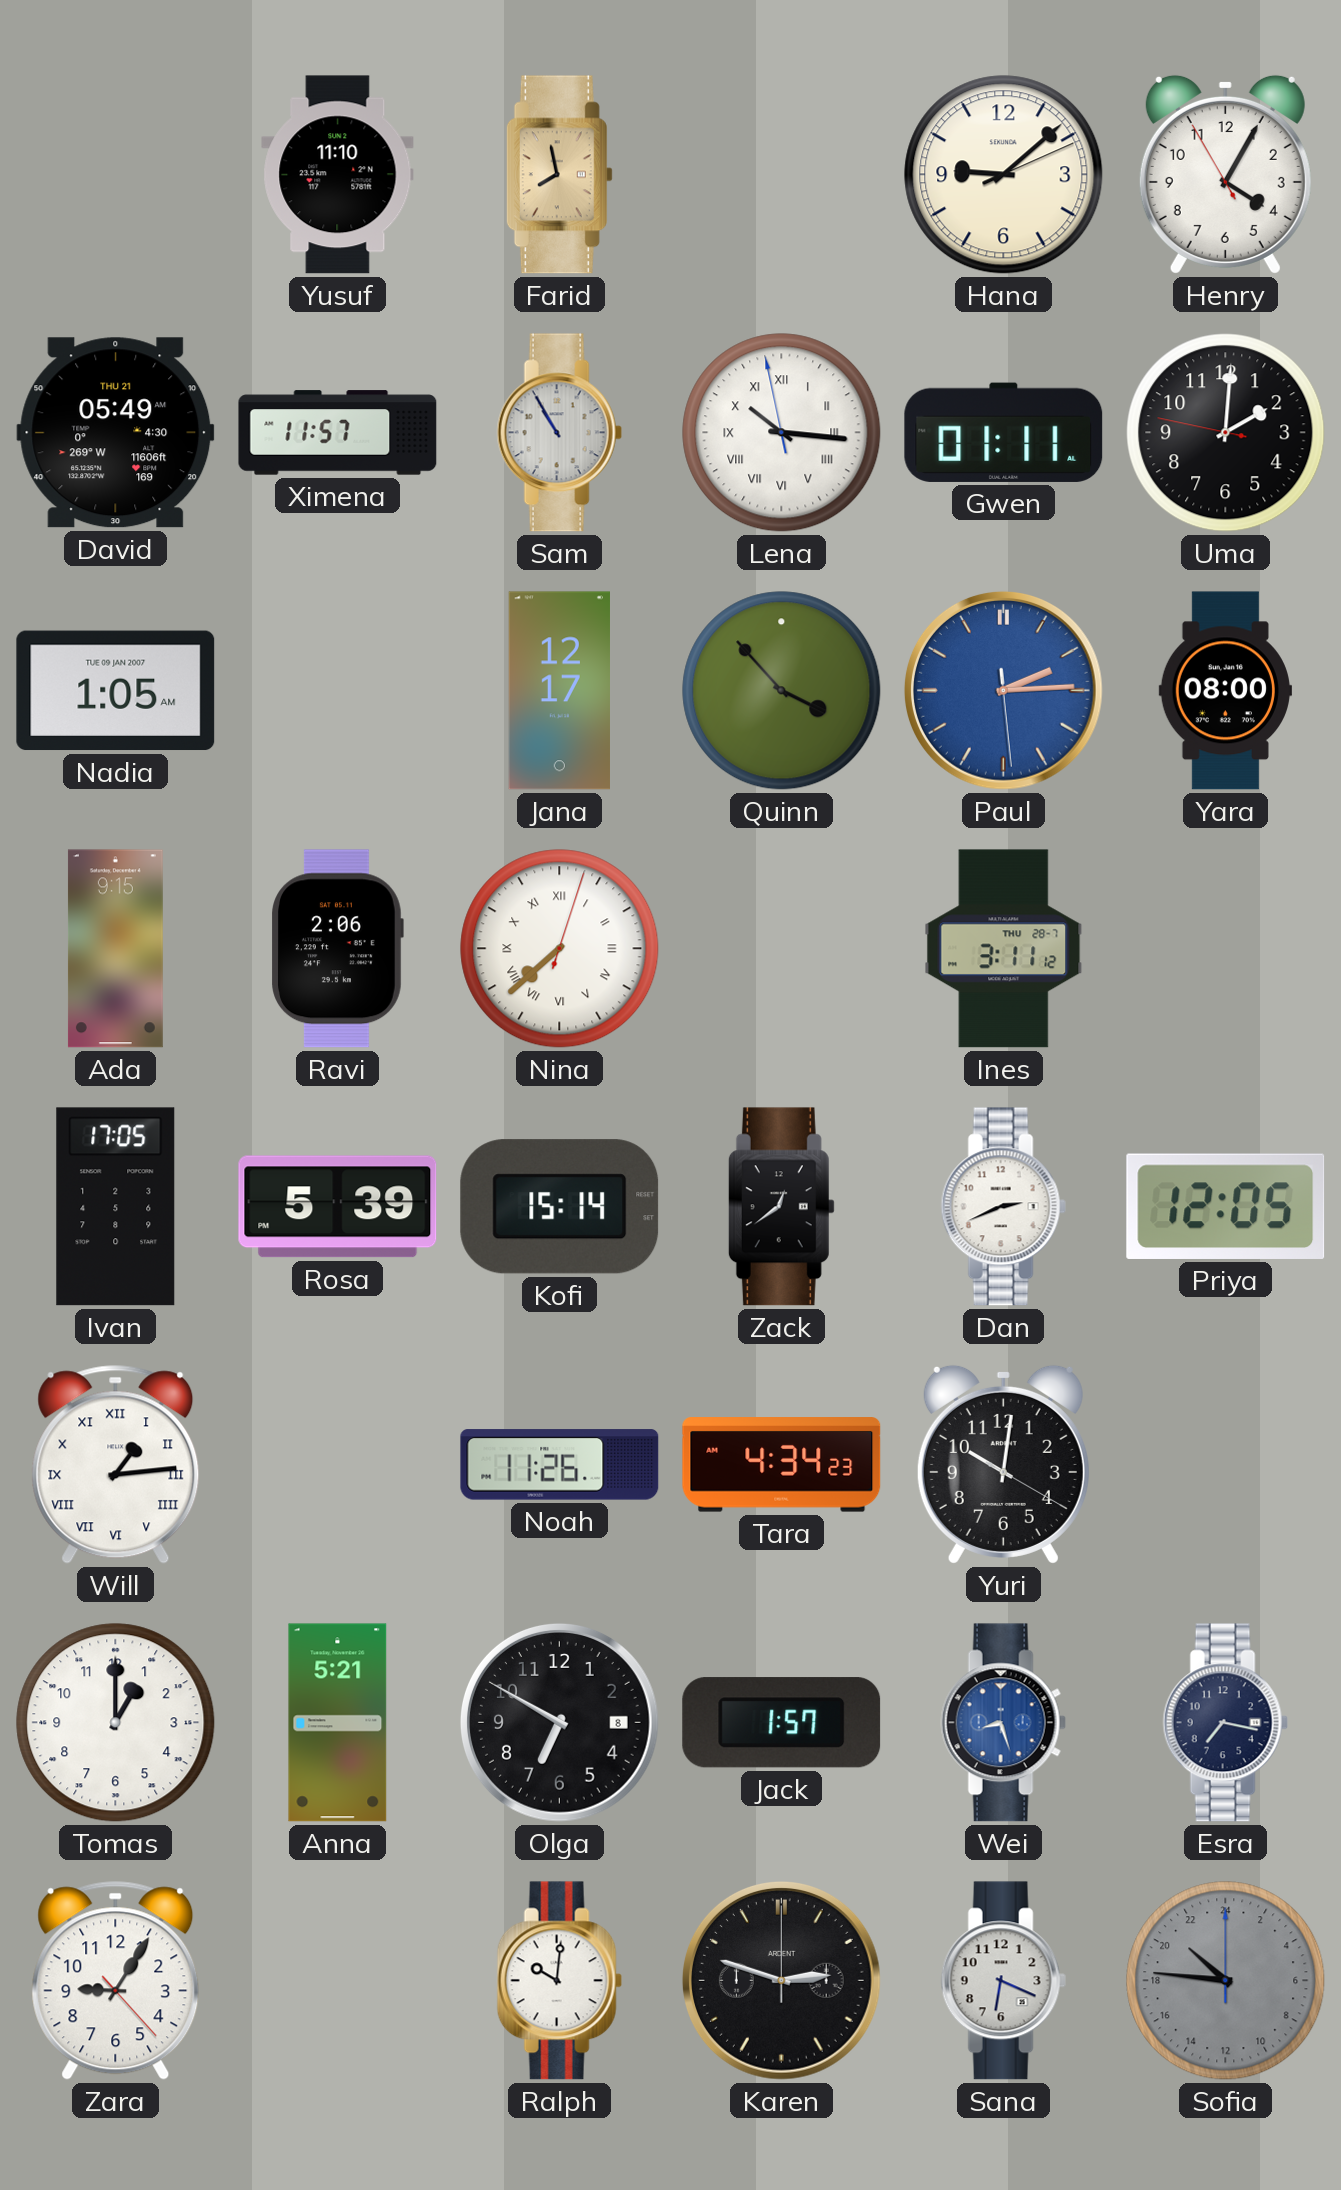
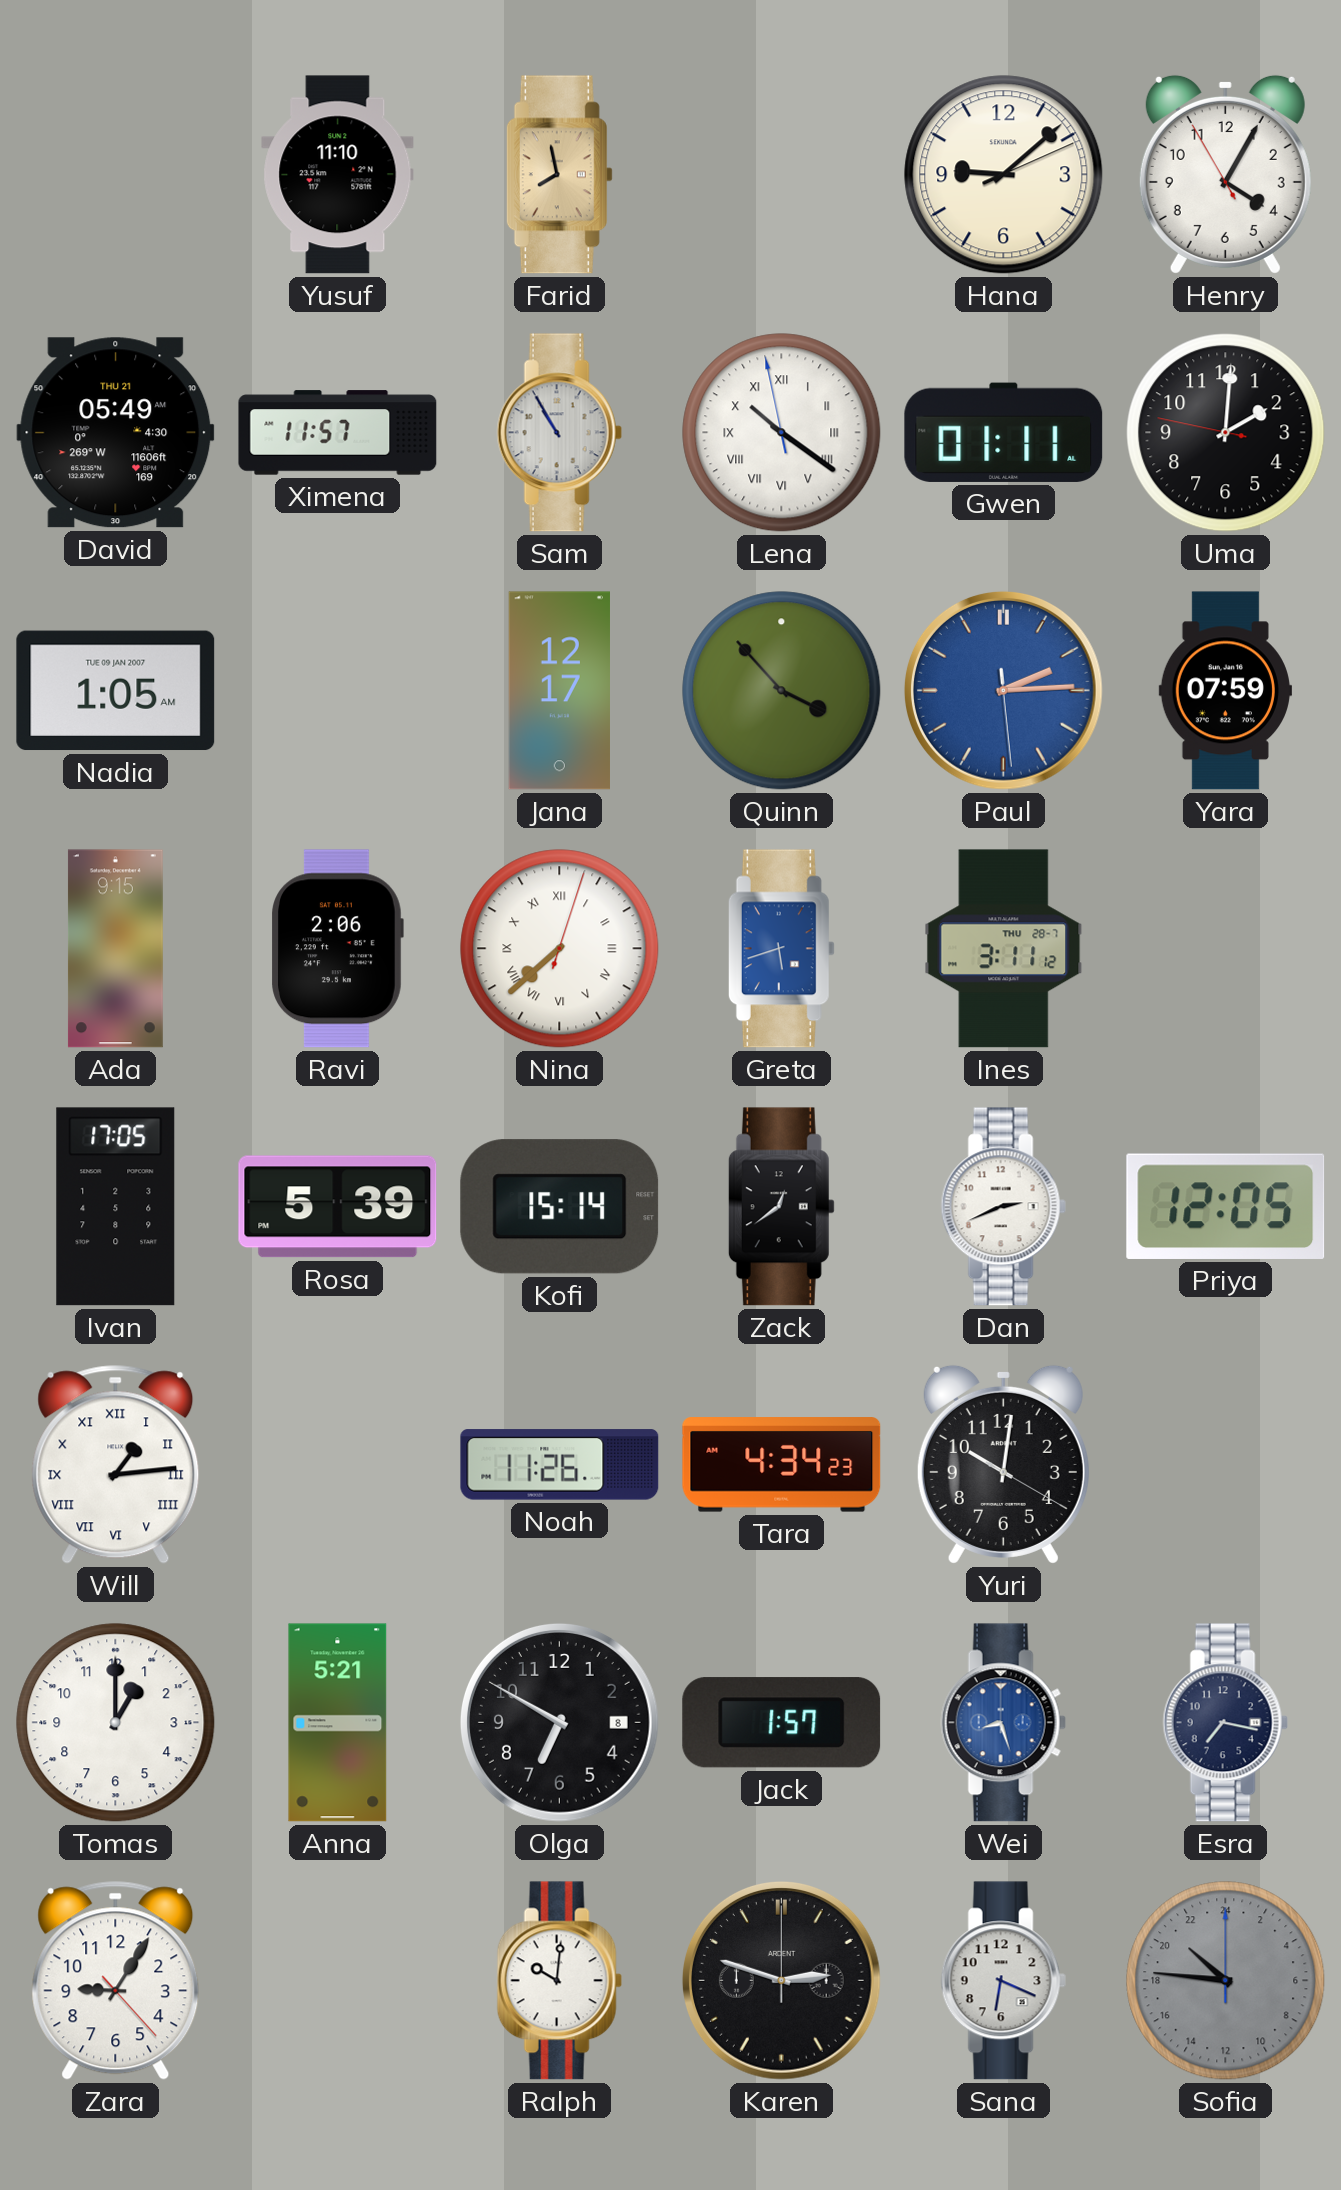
Lena: 10:15 -> 10:20
Yara: 08:00 -> 07:59
Greta: none -> 5:42
